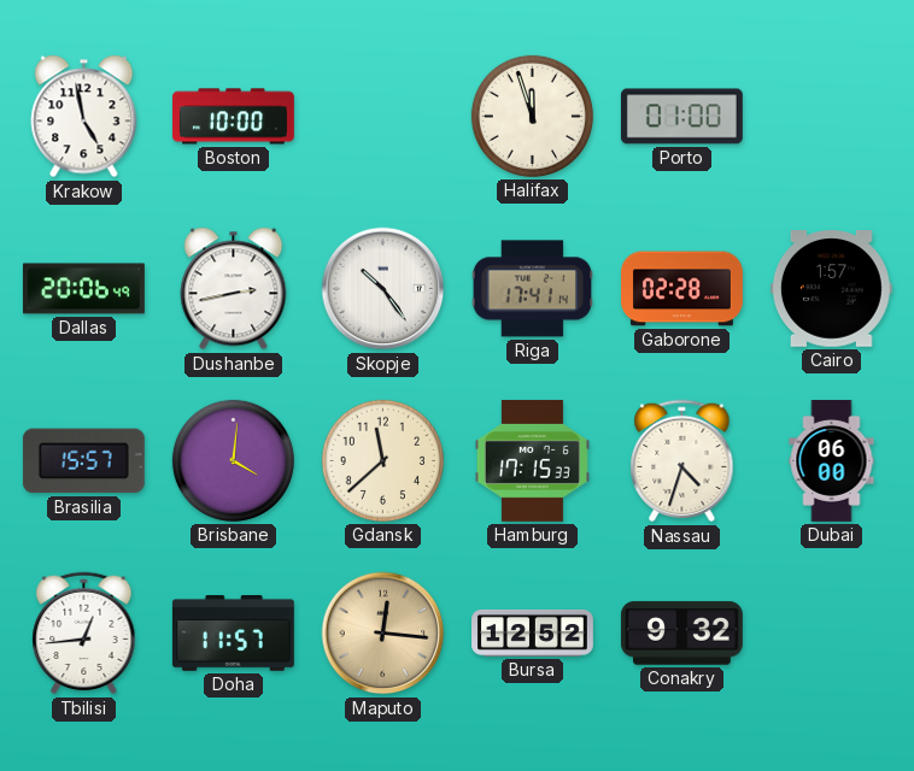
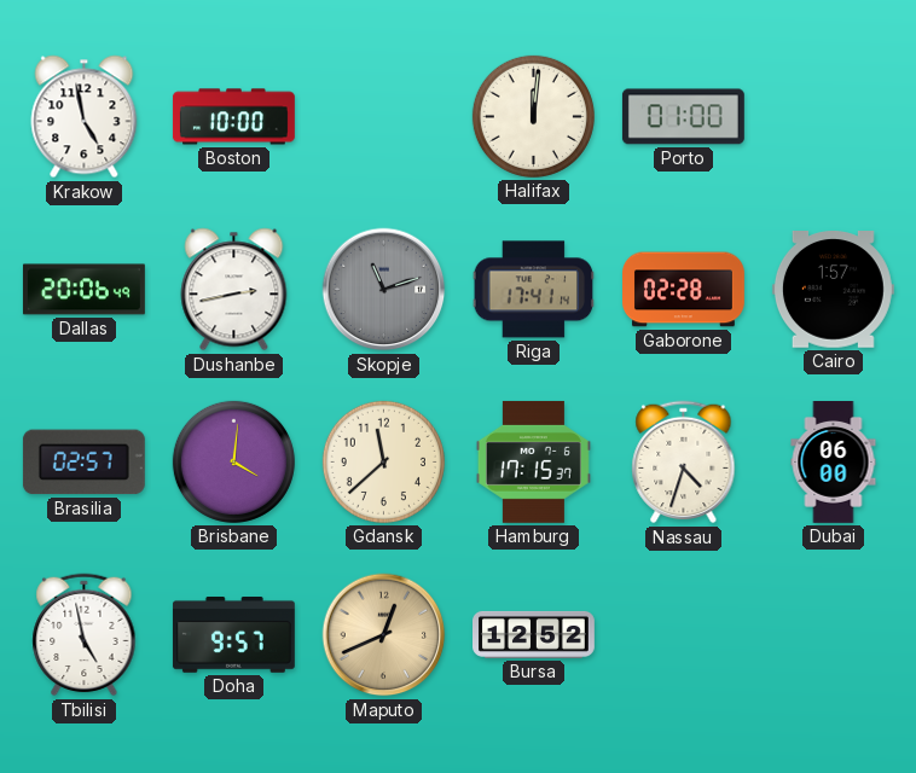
Halifax: 11:57 -> 12:01
Skopje: 10:24 -> 11:12
Skopje dial: white -> grey
Brasilia: 15:57 -> 02:57
Hamburg: 17:15:33 -> 17:15:37
Tbilisi: 12:44 -> 4:58
Doha: 11:57 -> 9:57
Maputo: 12:16 -> 12:41
Conakry: 9:32 -> none
